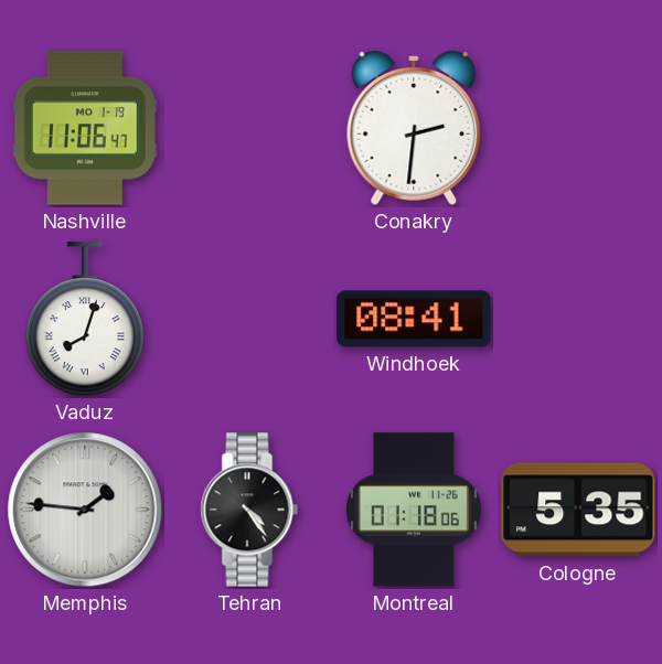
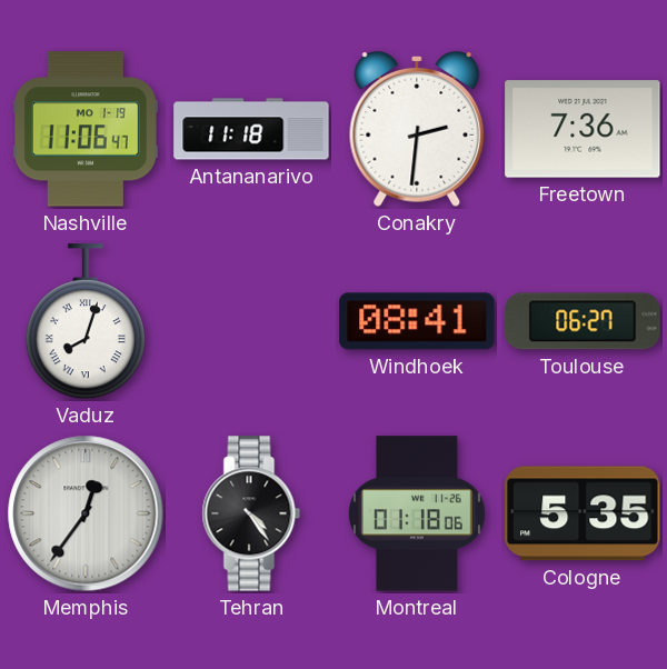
Antananarivo: none -> 11:18
Freetown: none -> 7:36
Toulouse: none -> 06:27
Memphis: 1:46 -> 12:36
